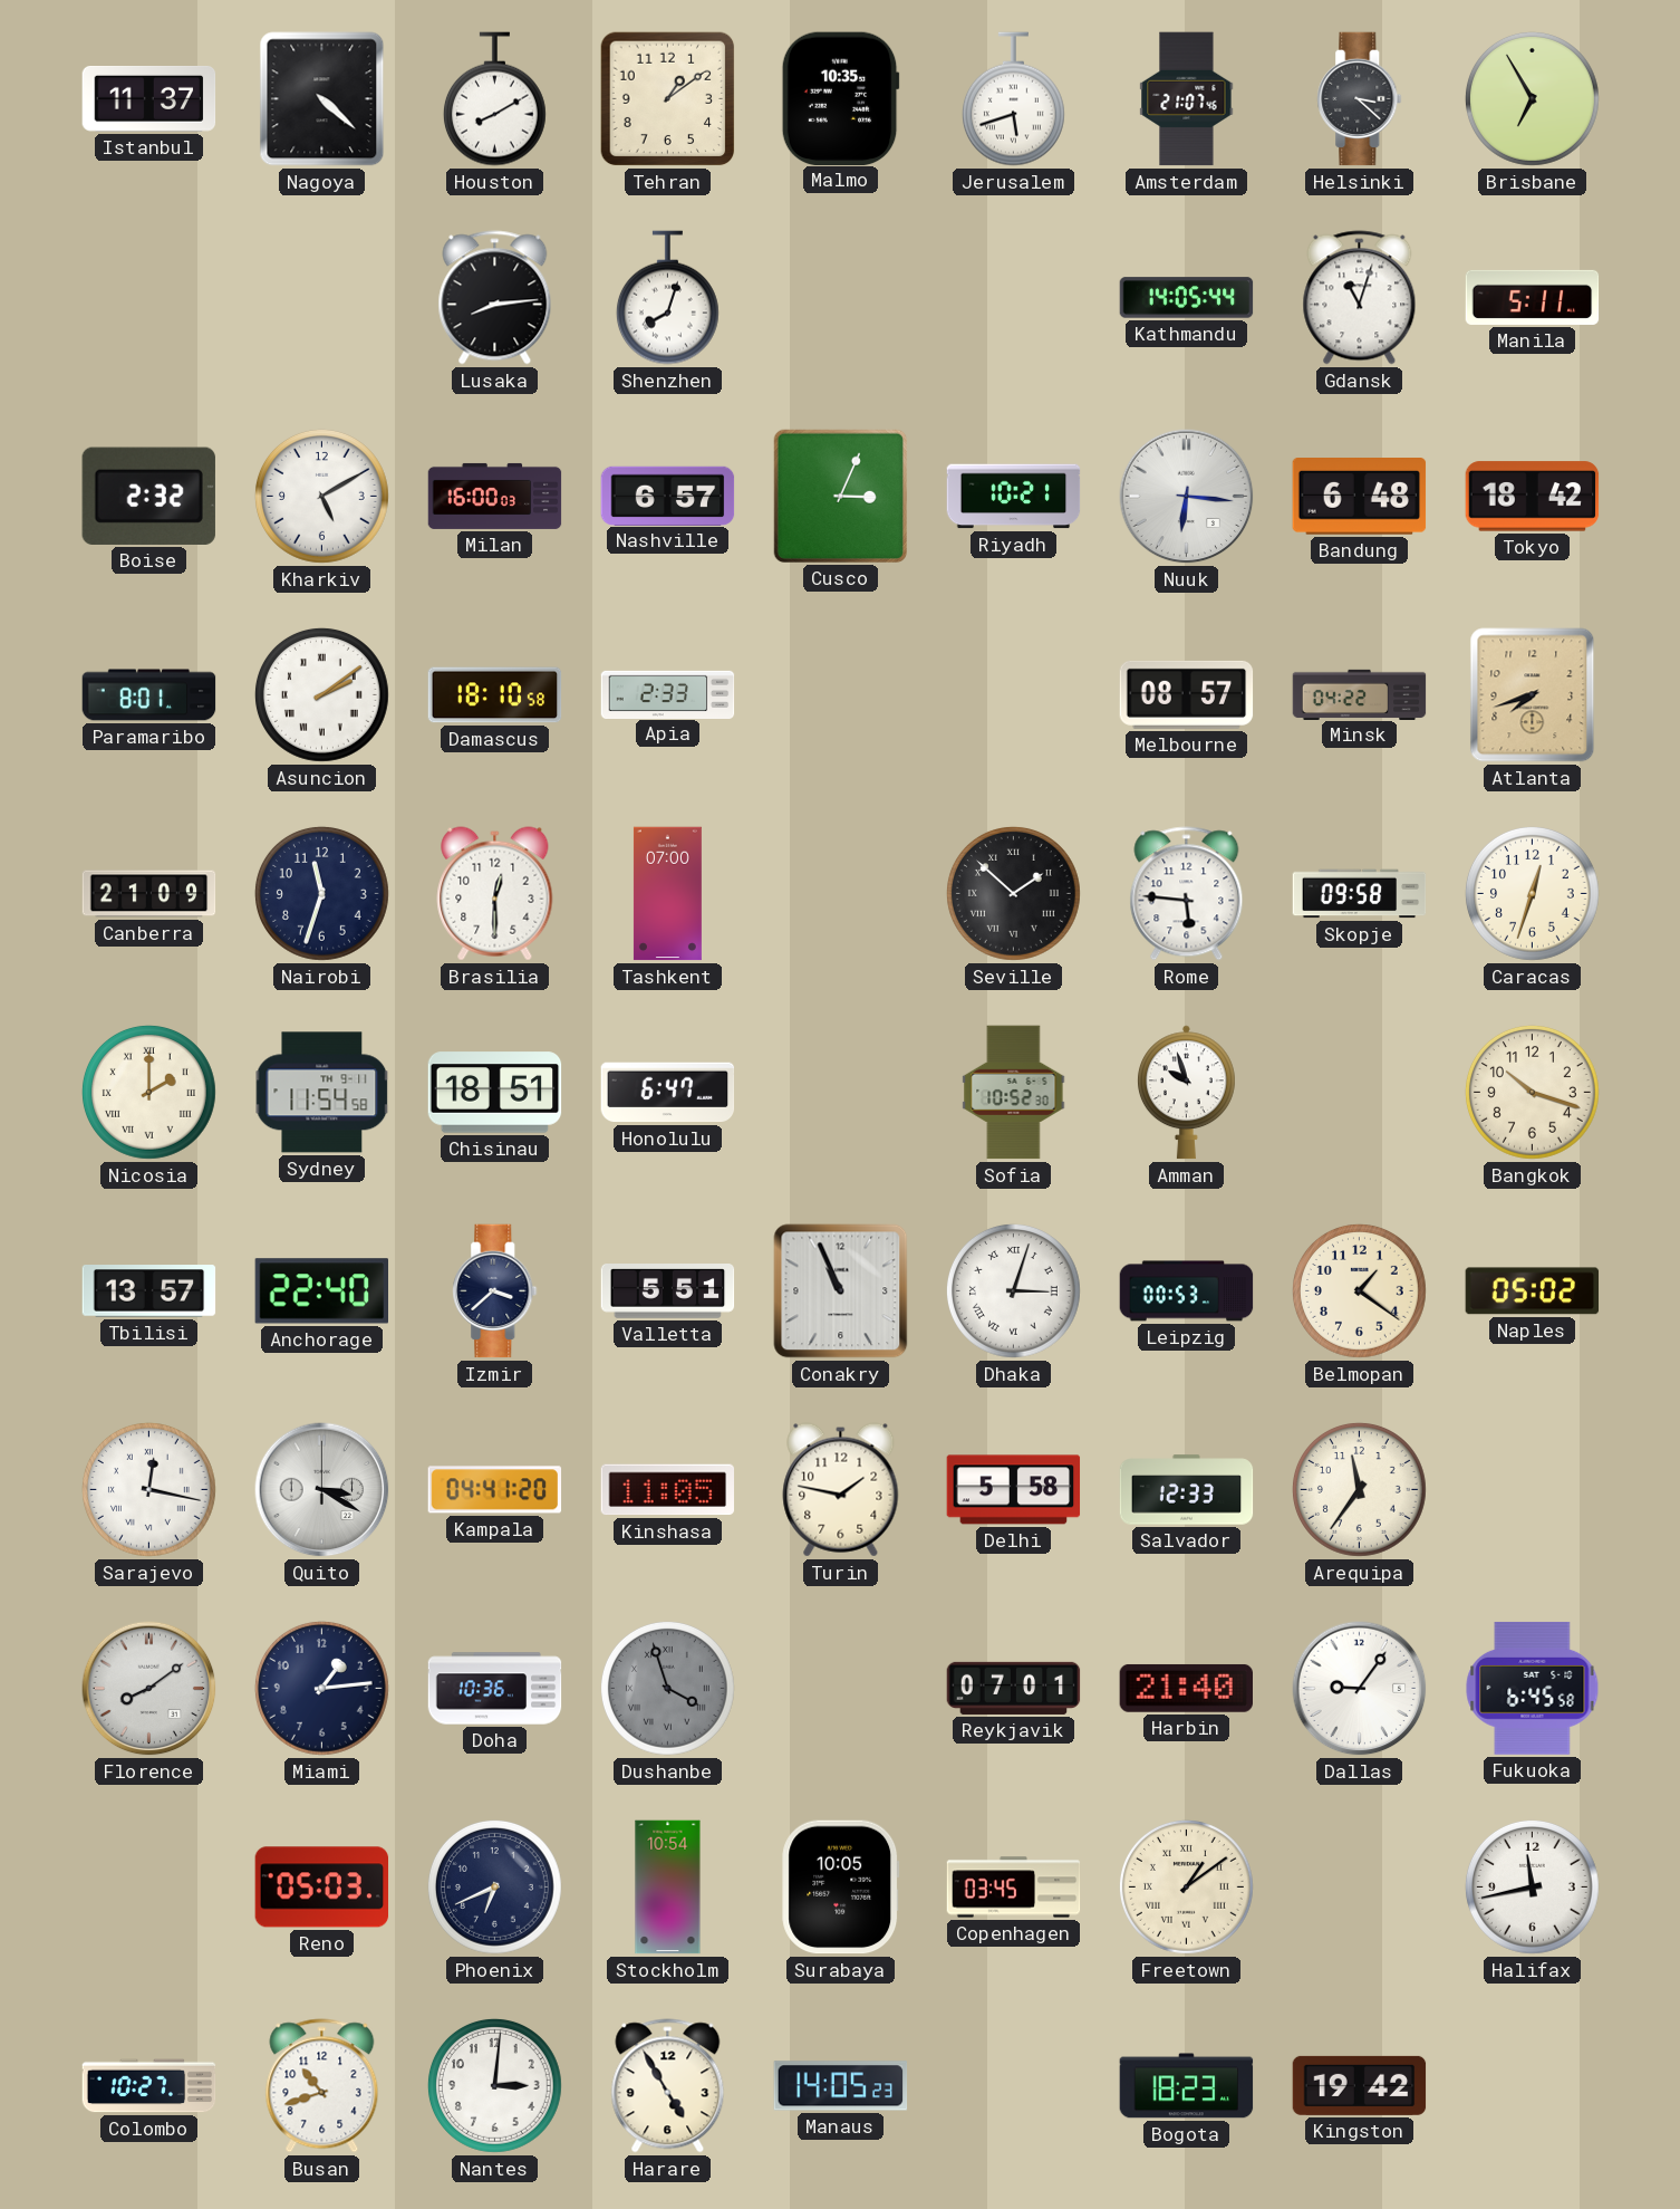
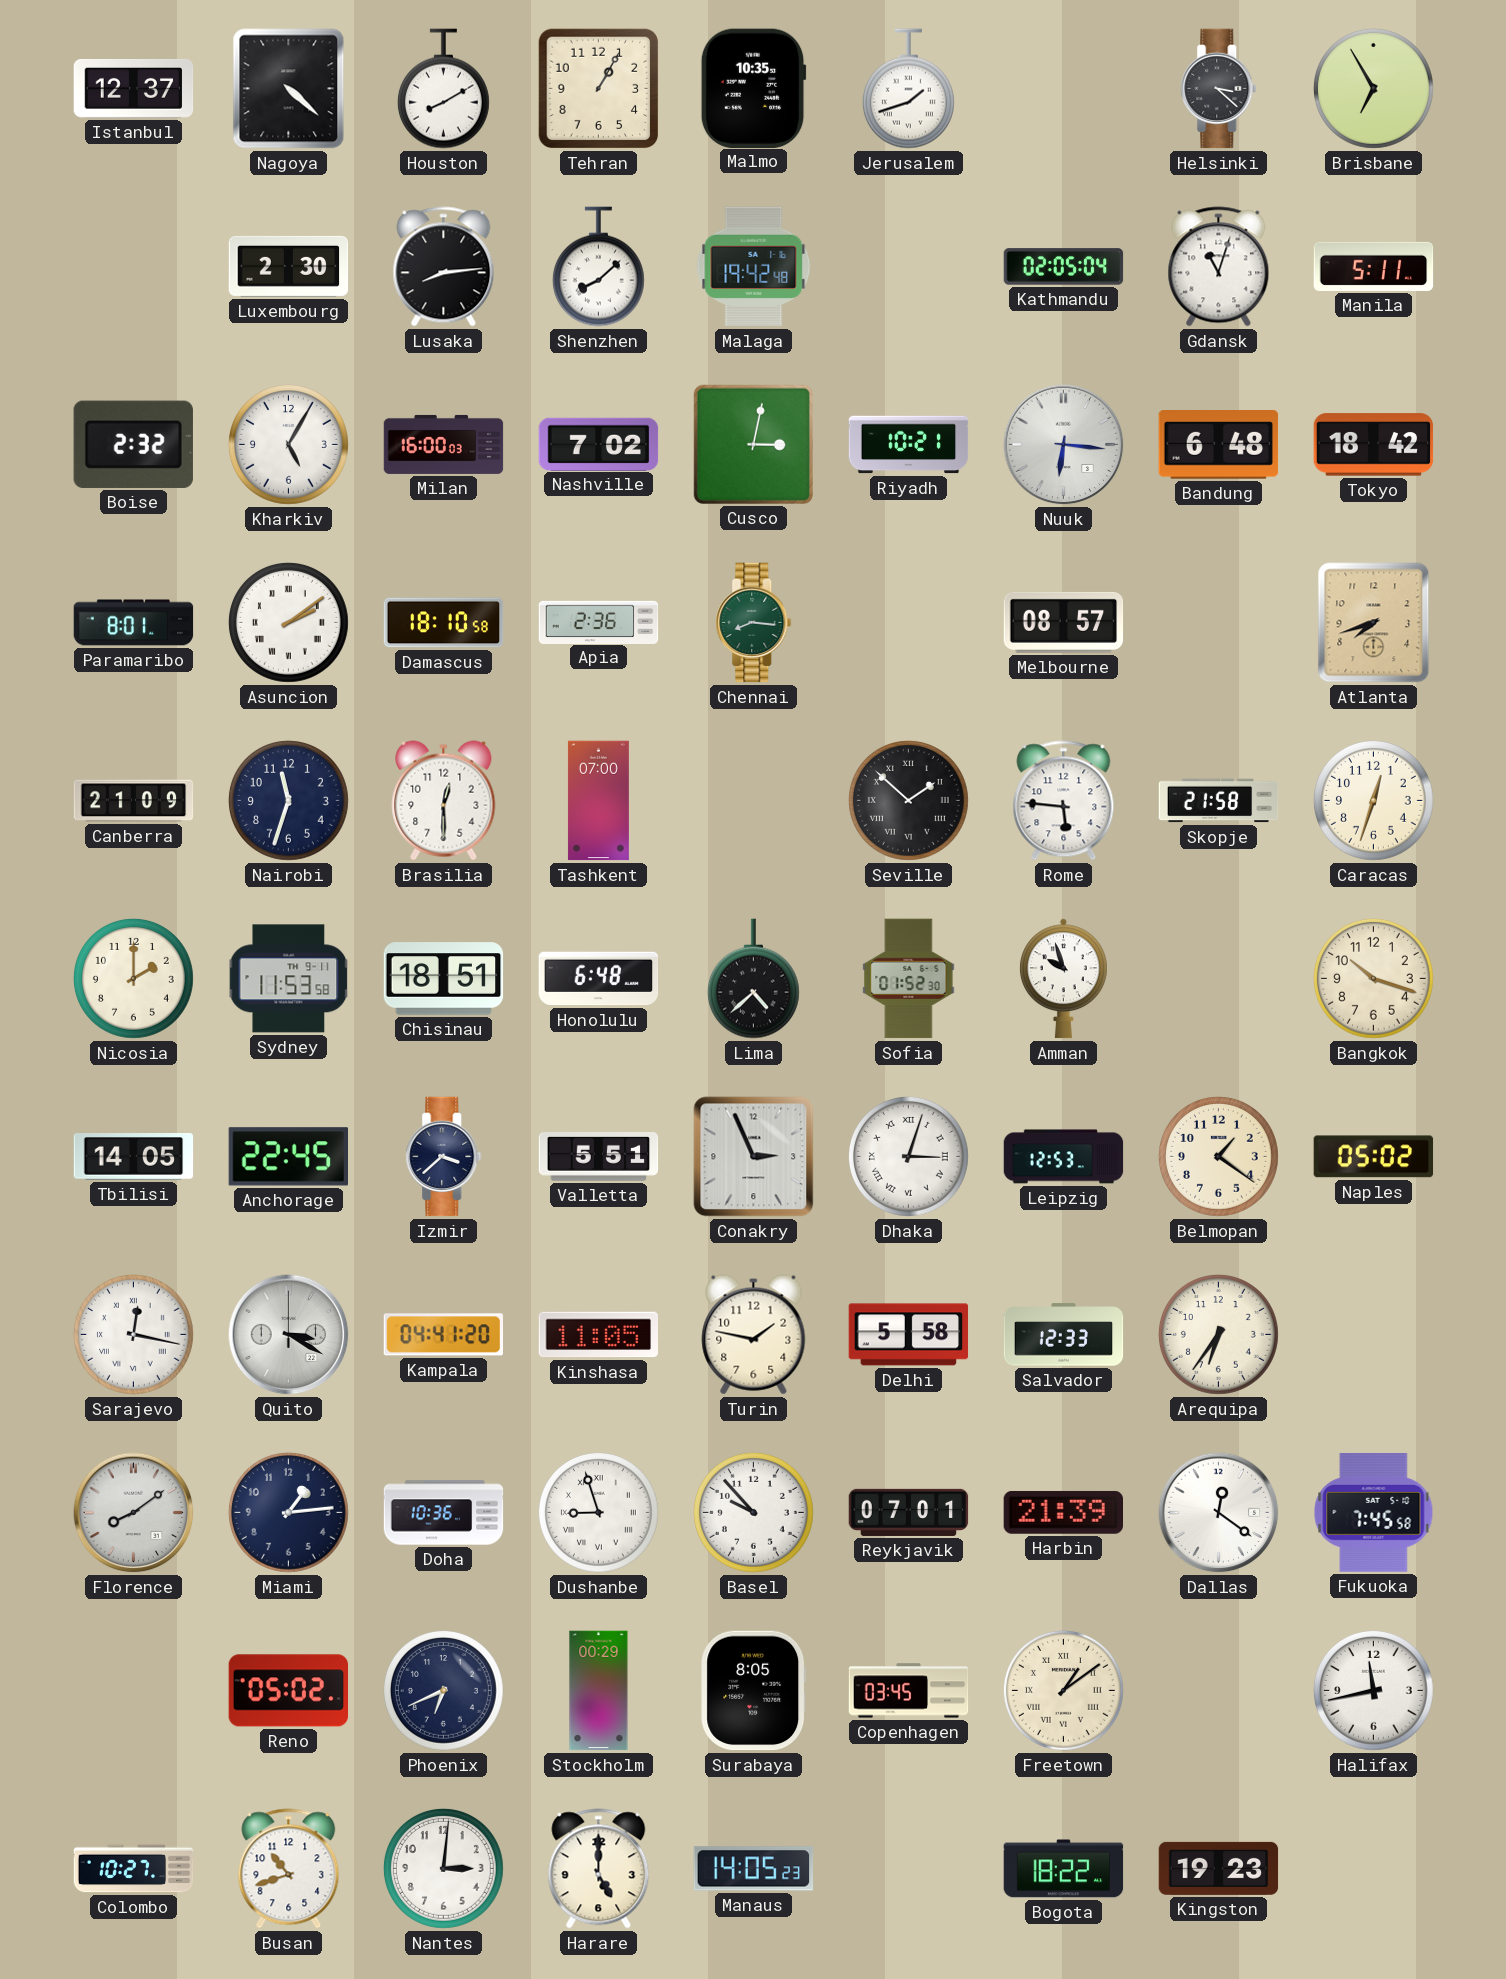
Istanbul: 11:37 -> 12:37
Tehran: 1:09 -> 1:05
Jerusalem: 5:42 -> 1:42
Amsterdam: 21:07 -> none
Luxembourg: none -> 2:30
Shenzhen: 8:03 -> 8:08
Malaga: none -> 19:42
Kathmandu: 14:05 -> 02:05
Kharkiv: 5:10 -> 5:05
Nashville: 6:57 -> 7:02
Cusco: 3:04 -> 3:02
Apia: 2:33 -> 2:36
Chennai: none -> 8:16
Minsk: 04:22 -> none
Skopje: 09:58 -> 21:58
Nicosia numerals: Roman -> Arabic
Sydney: 11:54 -> 11:53
Honolulu: 6:47 -> 6:48
Lima: none -> 4:38
Sofia: 10:52 -> 01:52
Tbilisi: 13:57 -> 14:05
Anchorage: 22:40 -> 22:45
Conakry: 10:56 -> 2:56
Leipzig: 00:53 -> 12:53
Arequipa: 11:36 -> 6:36
Dushanbe: 3:57 -> 8:57
Dushanbe dial: grey -> white
Basel: none -> 9:53
Harbin: 21:40 -> 21:39
Dallas: 9:06 -> 12:21
Fukuoka: 6:45 -> 7:45
Reno: 05:03 -> 05:02
Stockholm: 10:54 -> 00:29
Surabaya: 10:05 -> 8:05
Harare: 4:55 -> 5:00
Bogota: 18:23 -> 18:22
Kingston: 19:42 -> 19:23
